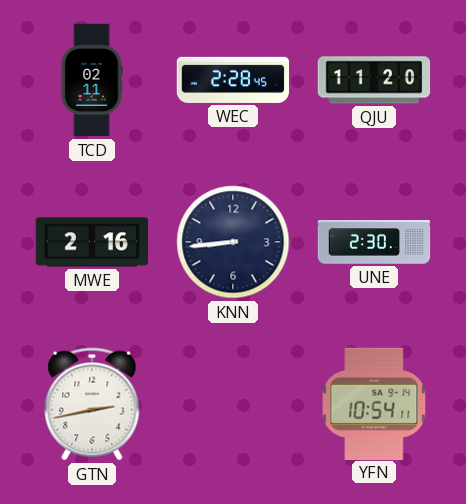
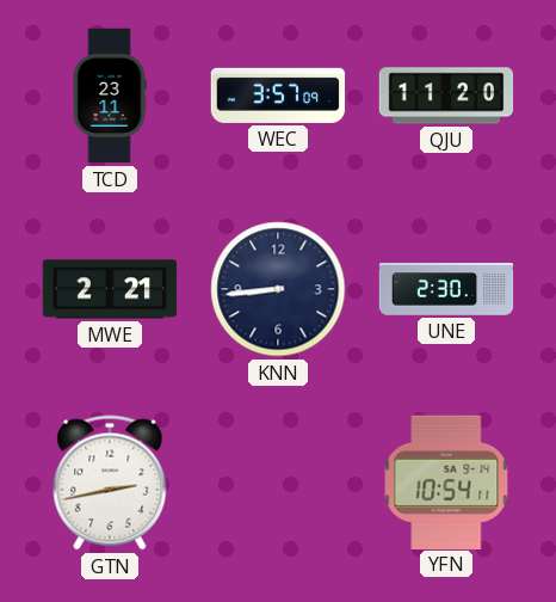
TCD: 02:11 -> 23:11
WEC: 2:28 -> 3:57
MWE: 2:16 -> 2:21
